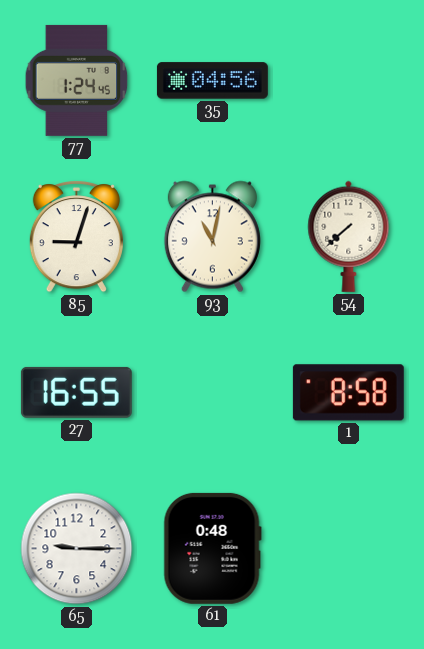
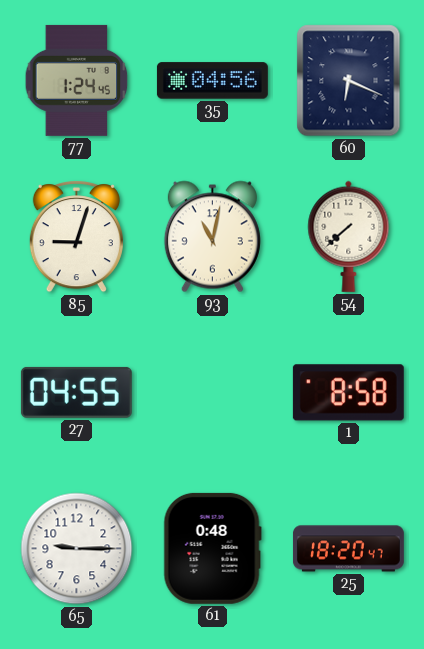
60: none -> 6:19
27: 16:55 -> 04:55
25: none -> 18:20
